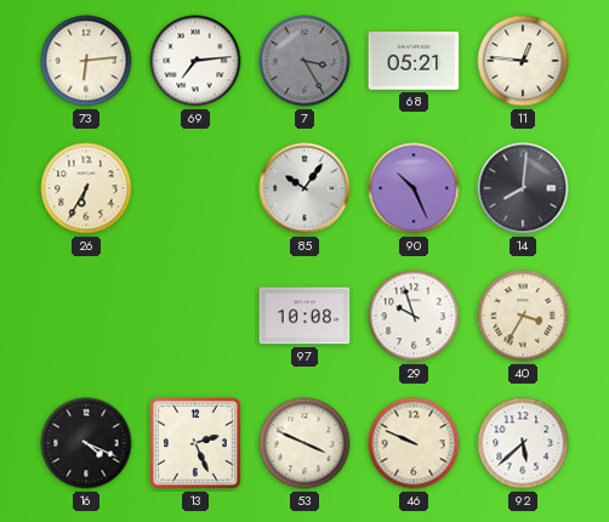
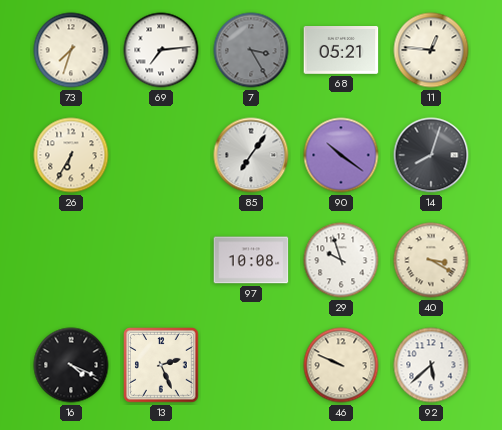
73: 6:14 -> 7:33
85: 10:06 -> 7:06
90: 10:26 -> 10:21
14: 8:01 -> 8:03
40: 3:35 -> 3:20
53: 3:49 -> none
